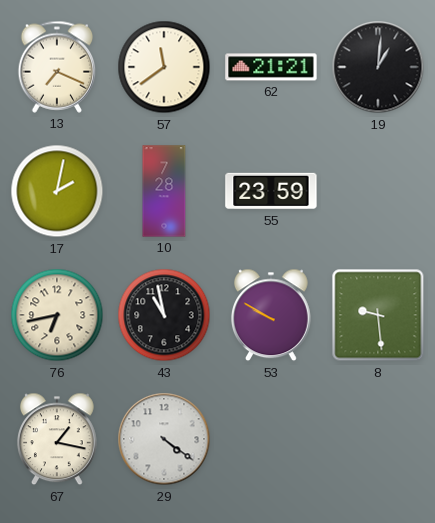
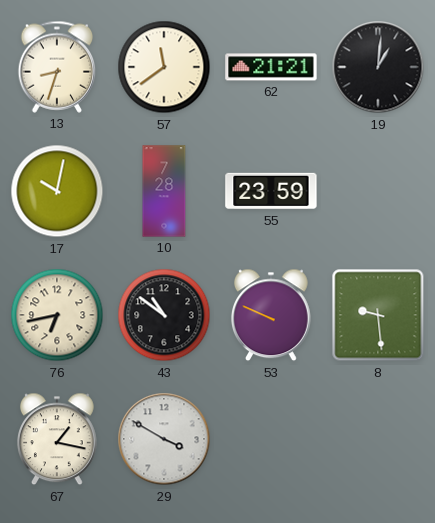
13: 7:19 -> 8:33
17: 2:02 -> 10:02
43: 10:58 -> 10:51
53: 9:50 -> 9:49
29: 4:21 -> 3:50
